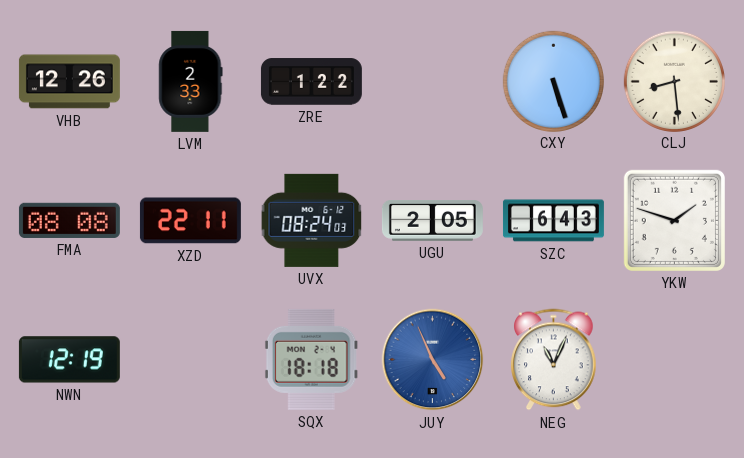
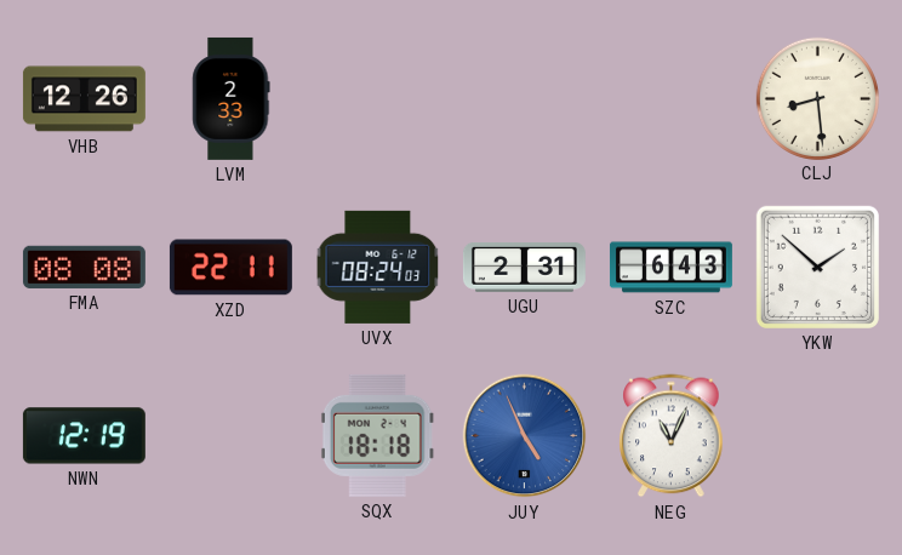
ZRE: 1:22 -> none
CXY: 5:27 -> none
UGU: 2:05 -> 2:31
YKW: 1:48 -> 1:52
